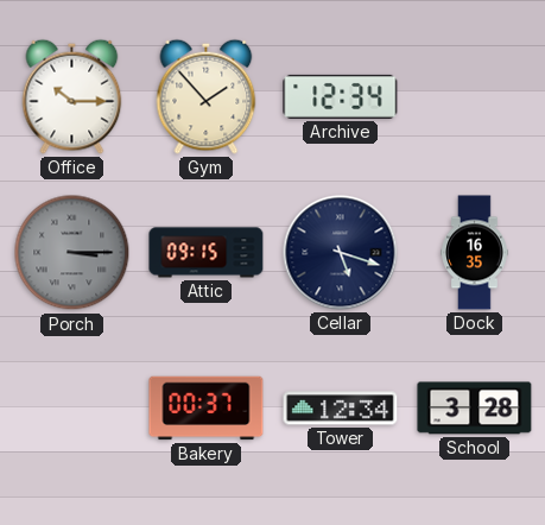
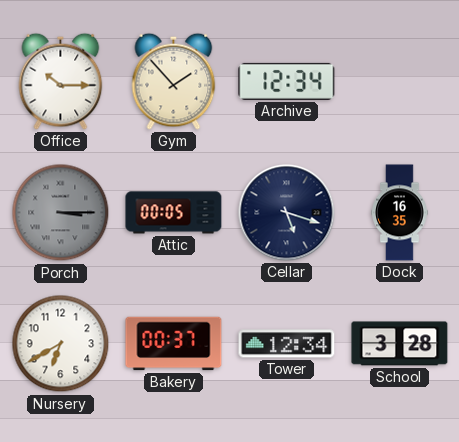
Attic: 09:15 -> 00:05
Nursery: none -> 6:40
